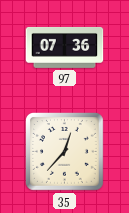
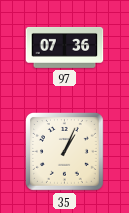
35: 12:37 -> 1:04
